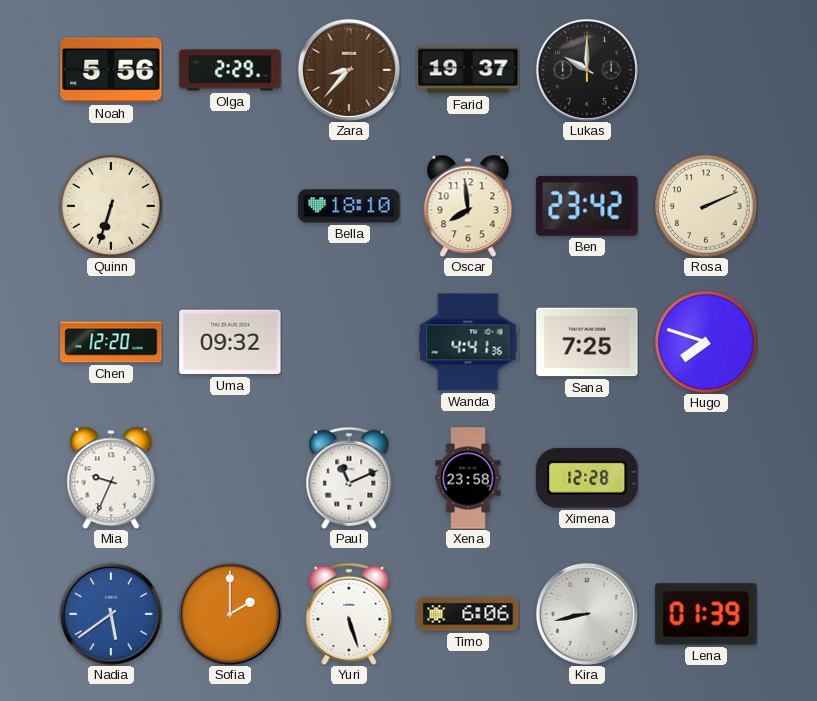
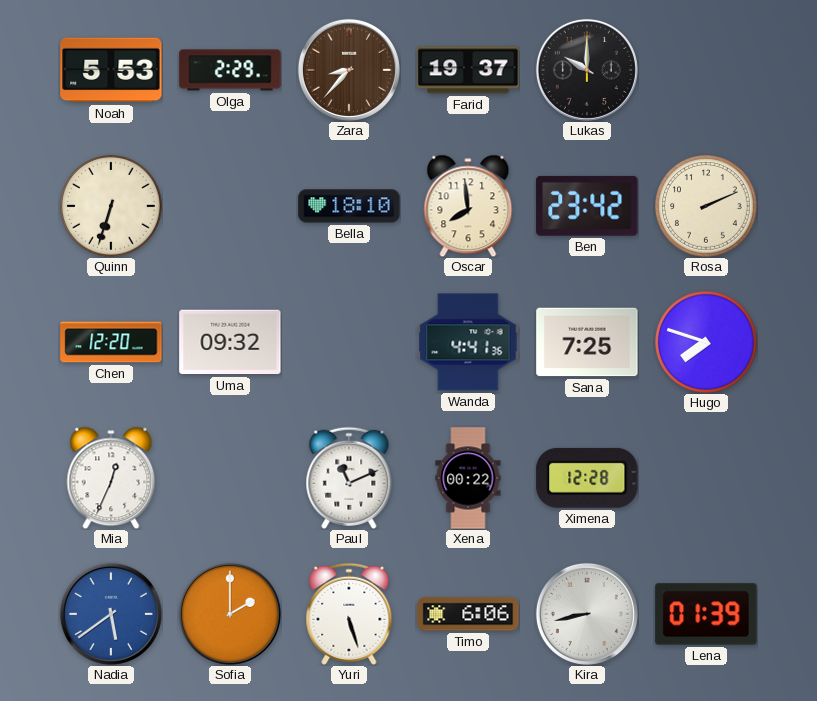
Noah: 5:56 -> 5:53
Mia: 9:34 -> 12:34
Xena: 23:58 -> 00:22
